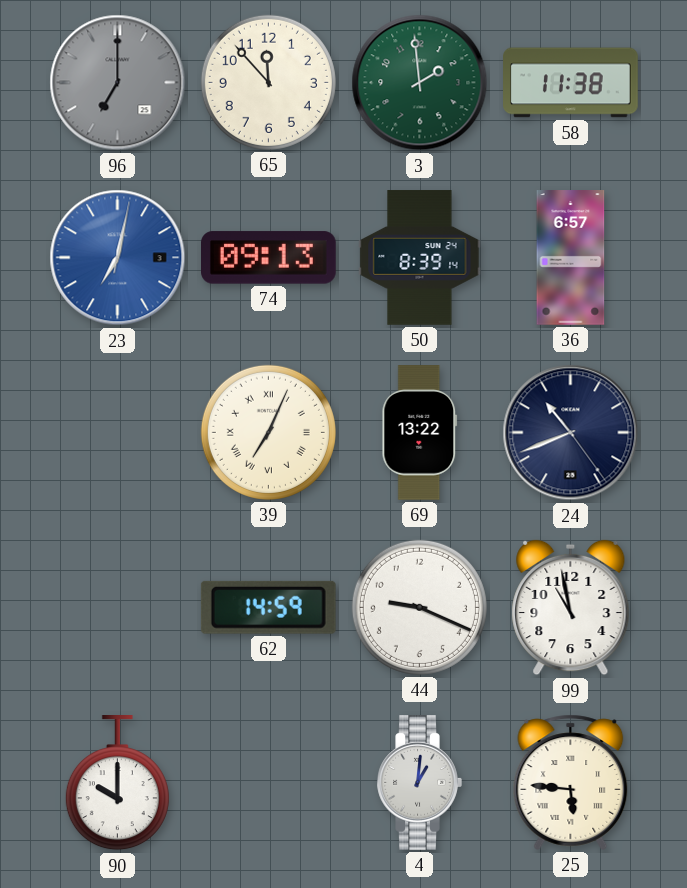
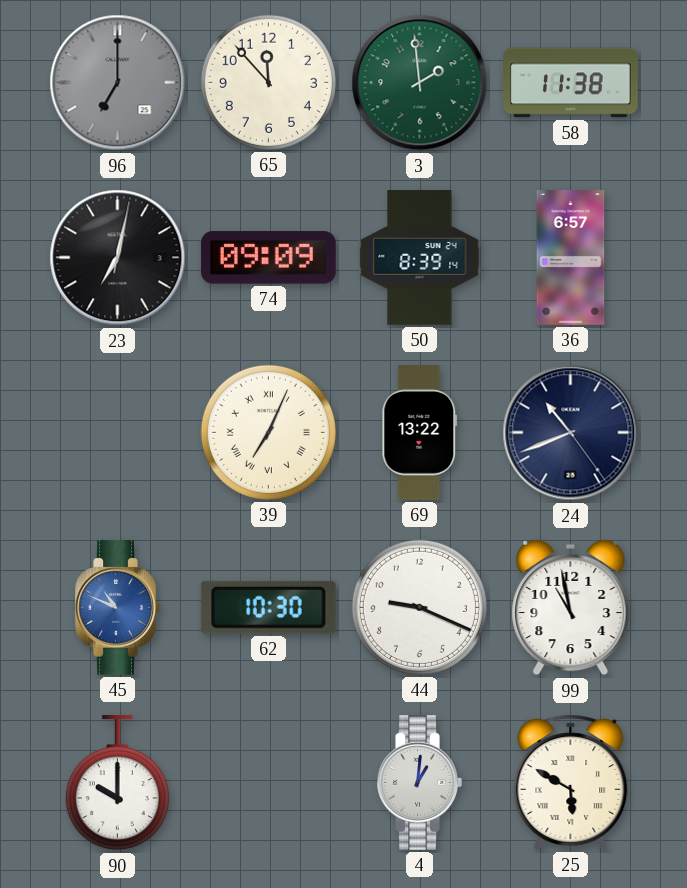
23 dial: blue -> black
74: 09:13 -> 09:09
45: none -> 10:49
62: 14:59 -> 10:30
25: 5:46 -> 5:50
